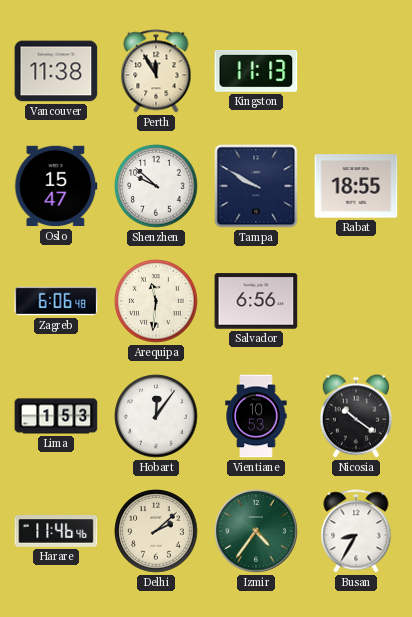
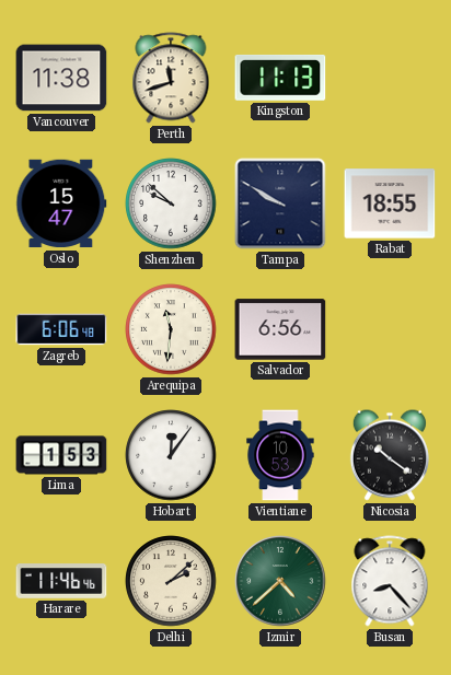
Perth: 11:55 -> 11:42
Izmir: 4:36 -> 4:38
Busan: 8:35 -> 8:23
